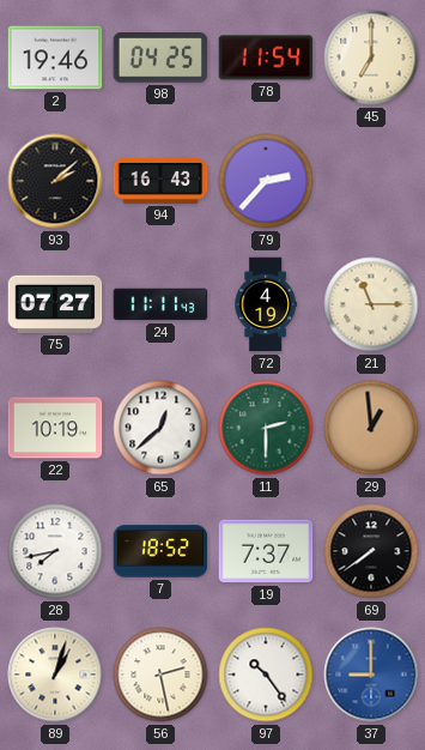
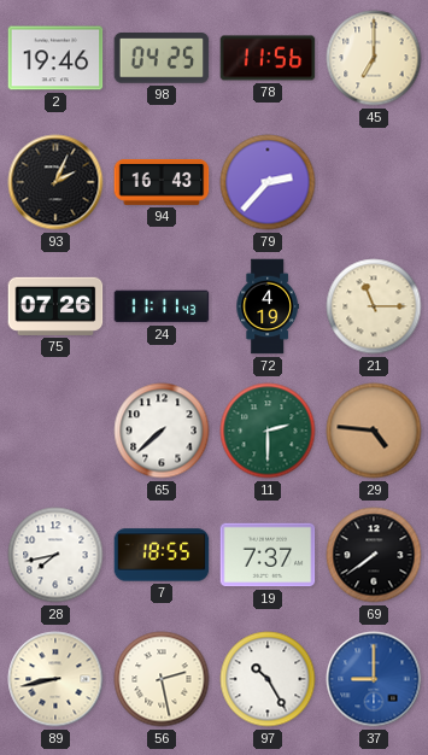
78: 11:54 -> 11:56
93: 2:08 -> 2:04
75: 07:27 -> 07:26
22: 10:19 -> none
65: 12:38 -> 7:38
29: 12:59 -> 4:46
7: 18:52 -> 18:55
89: 1:03 -> 8:43
97: 10:24 -> 10:25
